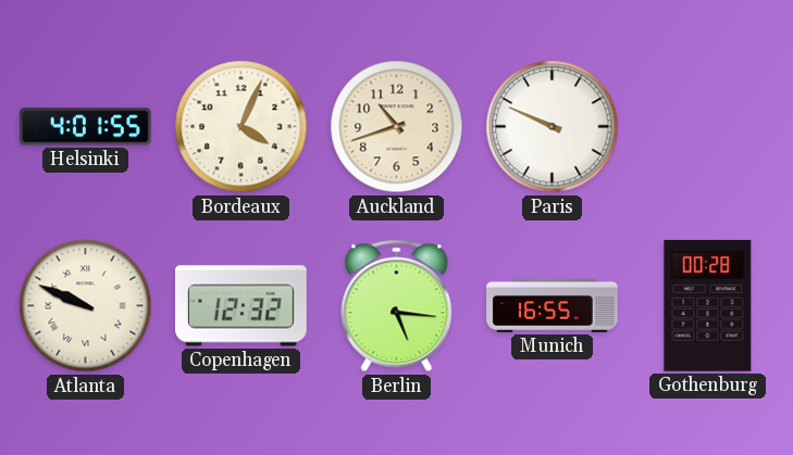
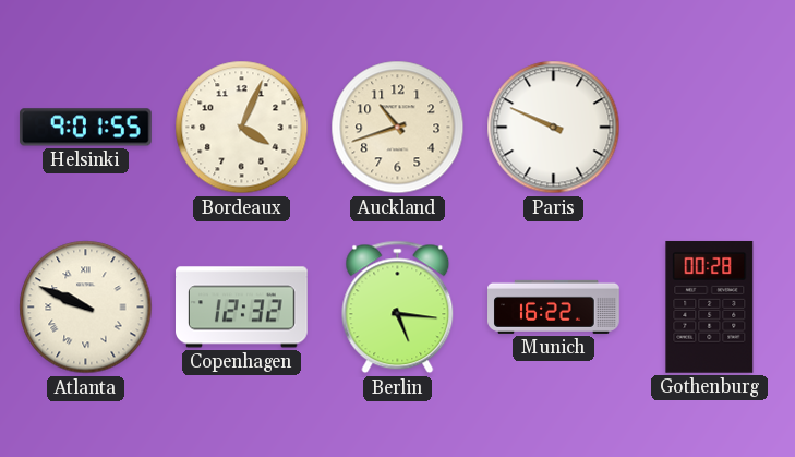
Helsinki: 4:01 -> 9:01
Munich: 16:55 -> 16:22
